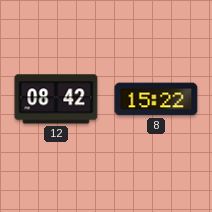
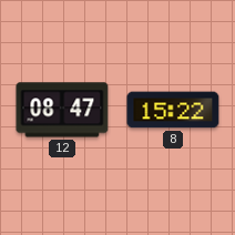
12: 08:42 -> 08:47
